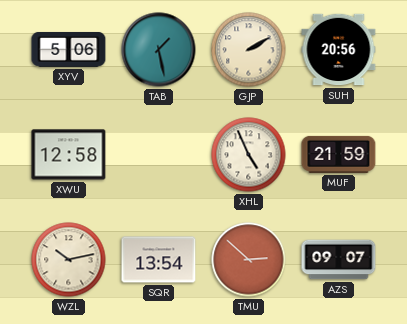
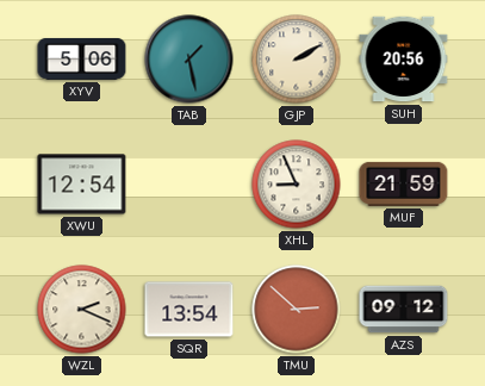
XWU: 12:58 -> 12:54
XHL: 4:56 -> 8:56
WZL: 10:13 -> 2:19
AZS: 09:07 -> 09:12
